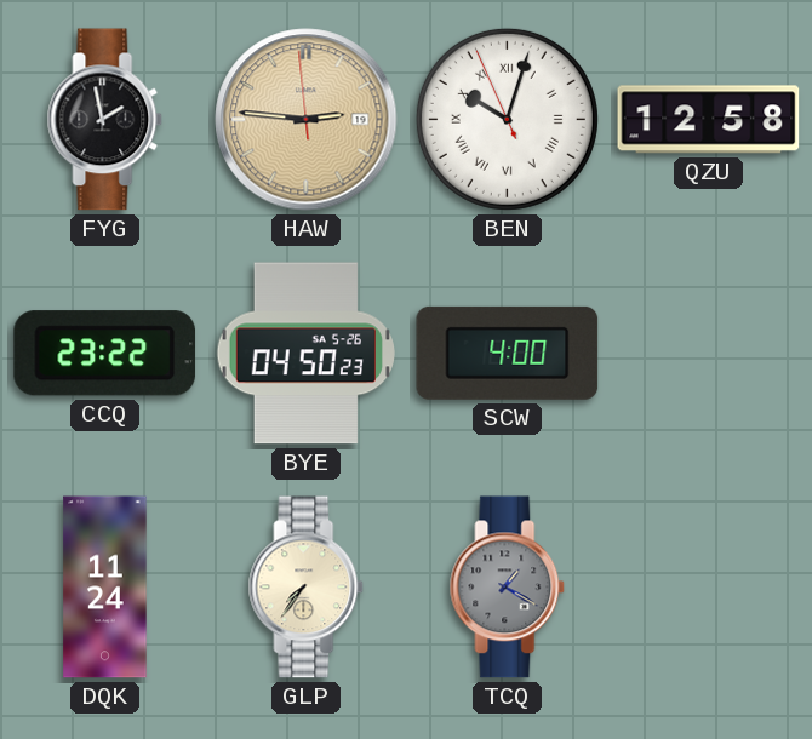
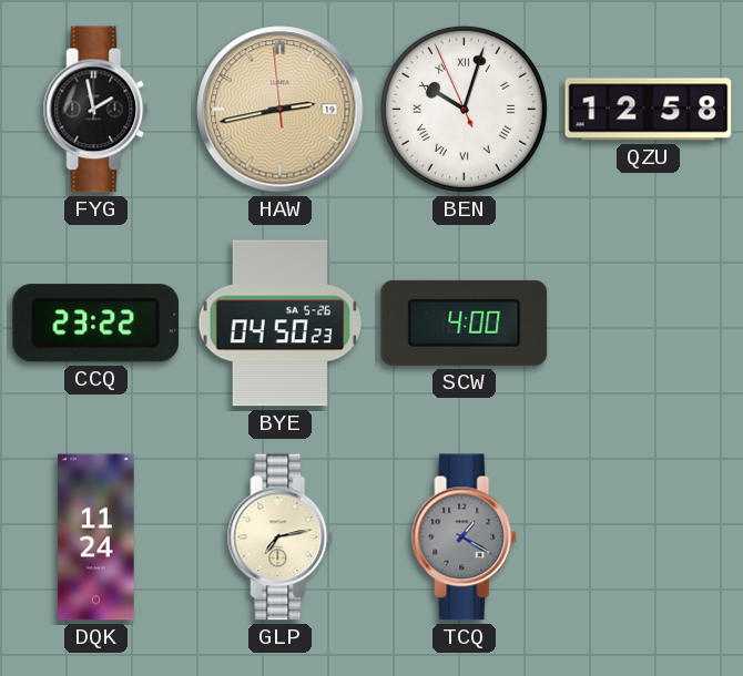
HAW: 2:45 -> 2:42
GLP: 7:36 -> 7:13
